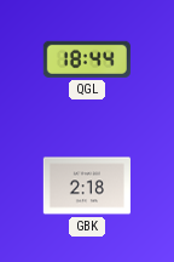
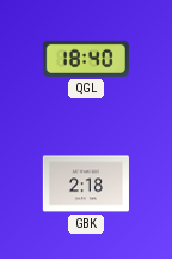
QGL: 18:44 -> 18:40
